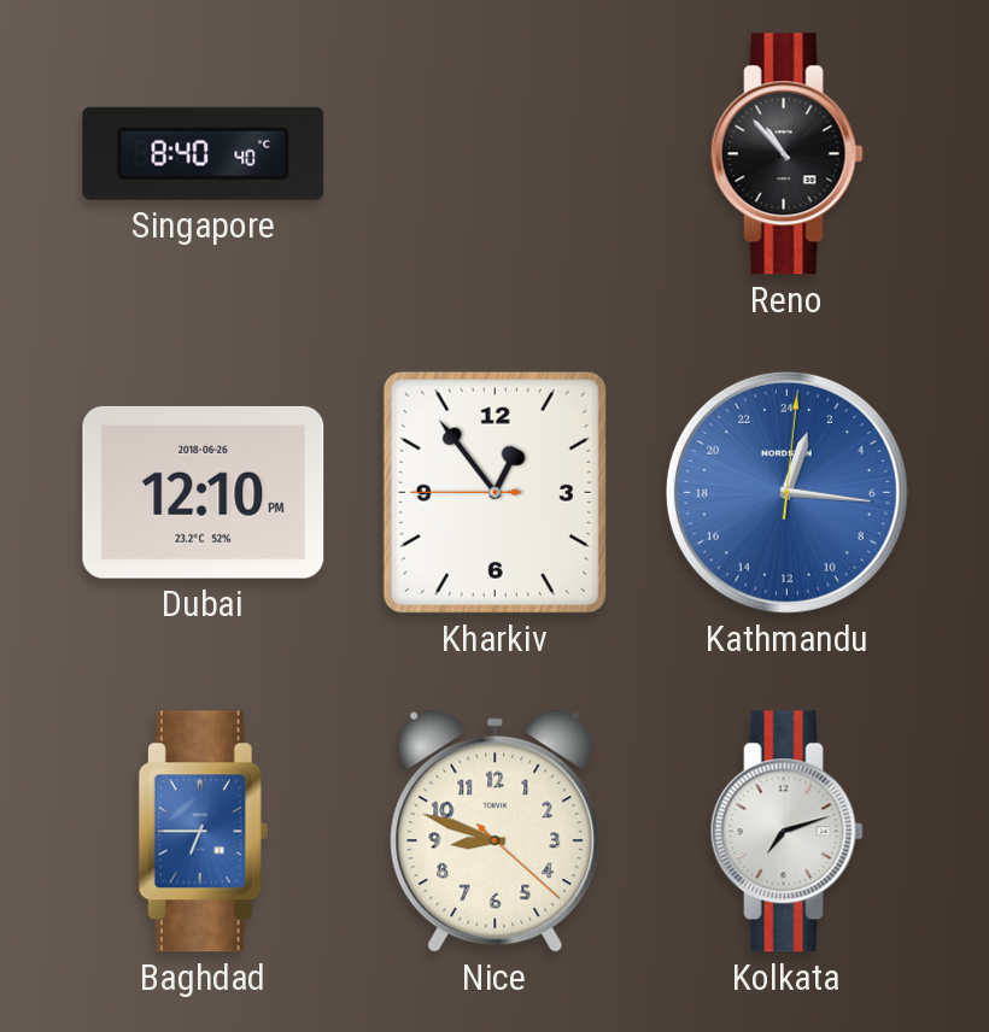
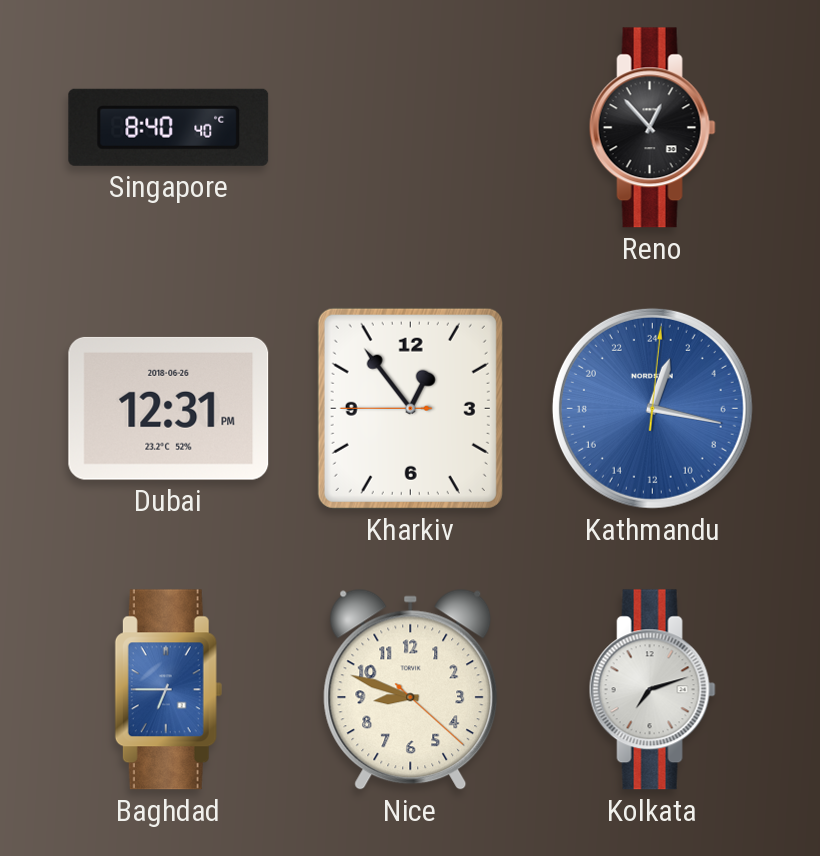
Reno: 10:53 -> 12:53
Dubai: 12:10 -> 12:31
Kathmandu: 1:16 -> 1:17
